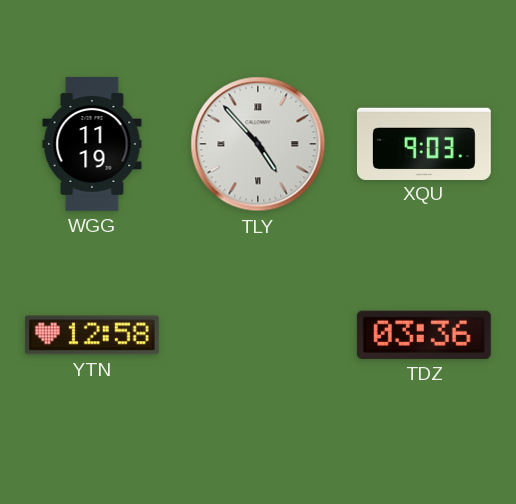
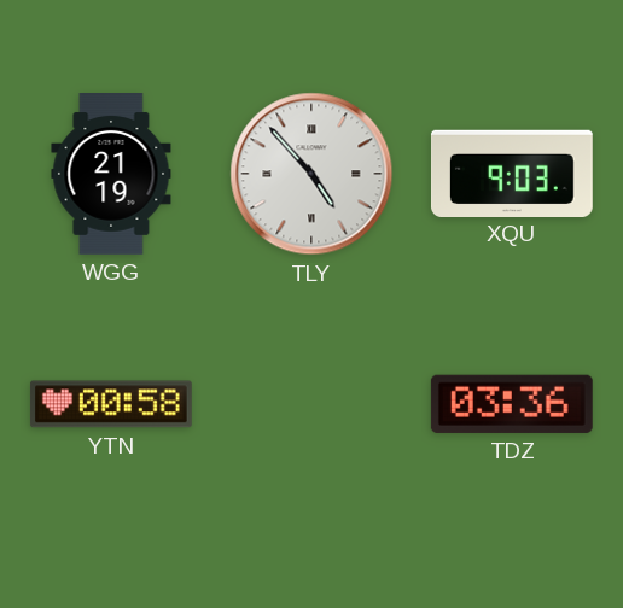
WGG: 11:19 -> 21:19
YTN: 12:58 -> 00:58
